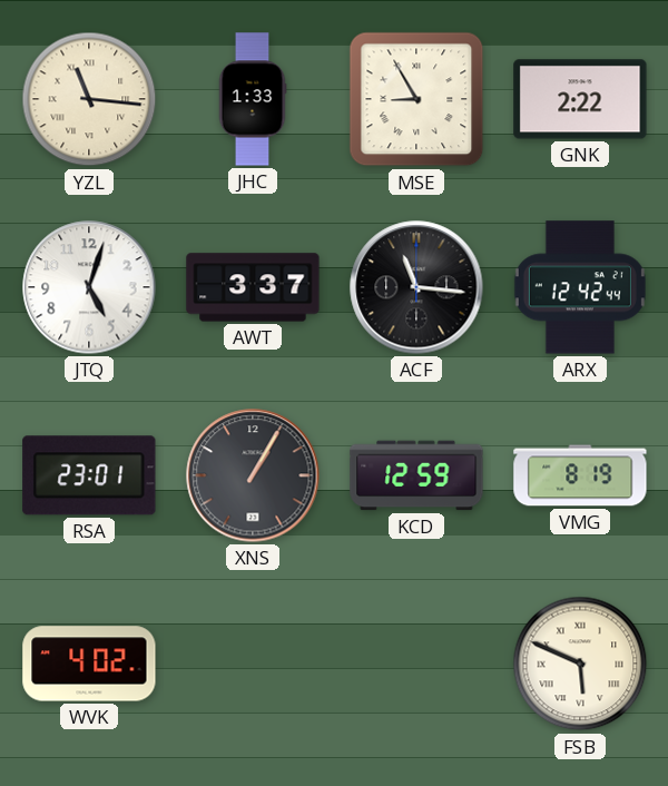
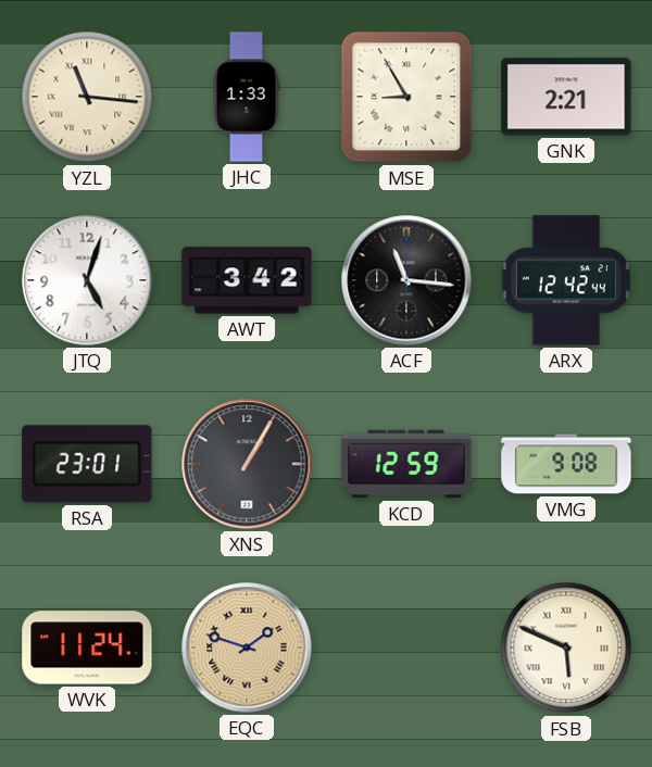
GNK: 2:22 -> 2:21
AWT: 3:37 -> 3:42
VMG: 8:19 -> 9:08
WVK: 4:02 -> 11:24
EQC: none -> 1:48
